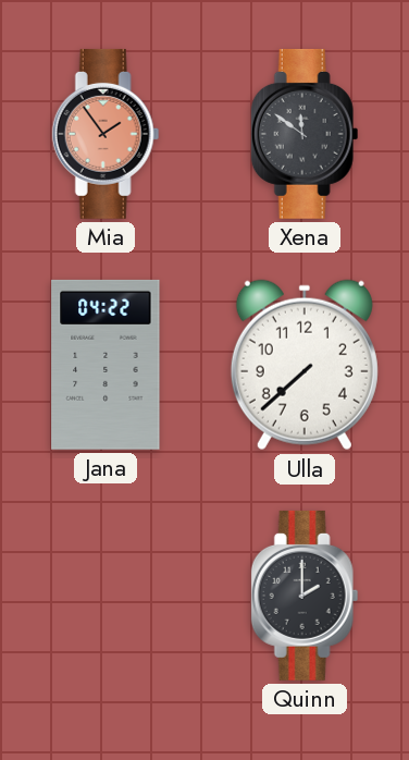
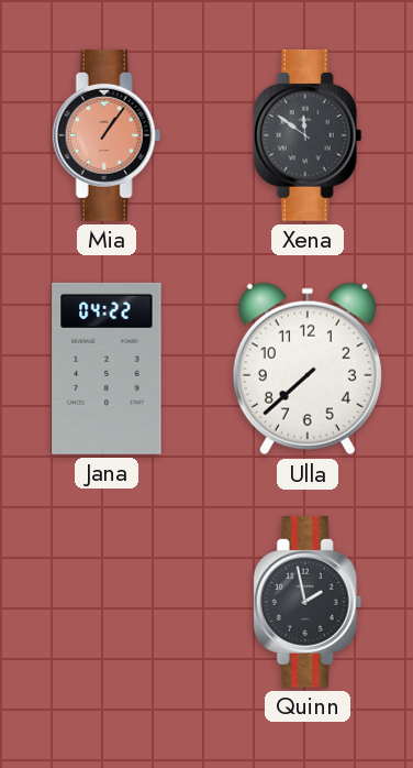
Mia: 1:54 -> 1:06
Quinn: 2:00 -> 1:58
